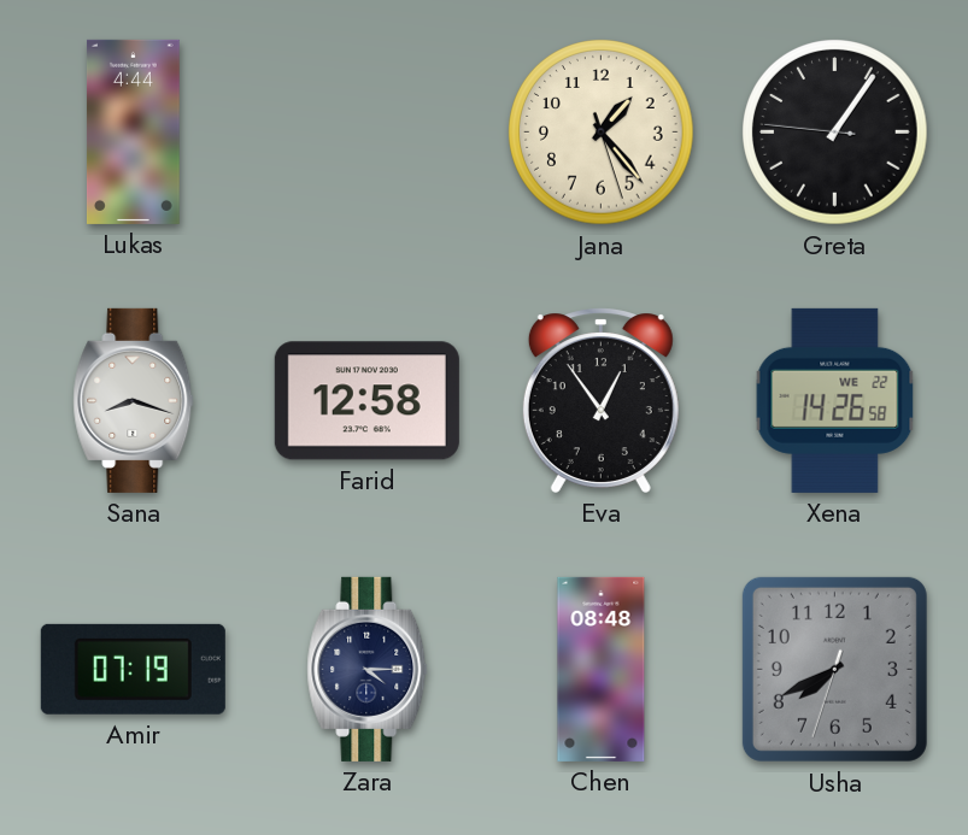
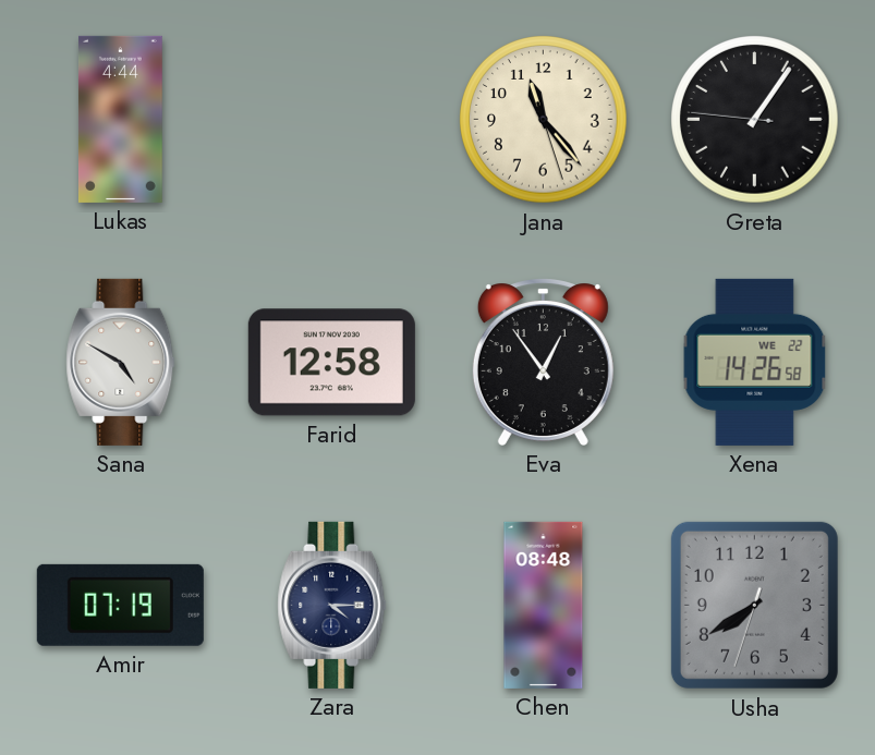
Jana: 1:23 -> 11:23
Sana: 8:18 -> 4:50
Usha: 7:40 -> 7:39
